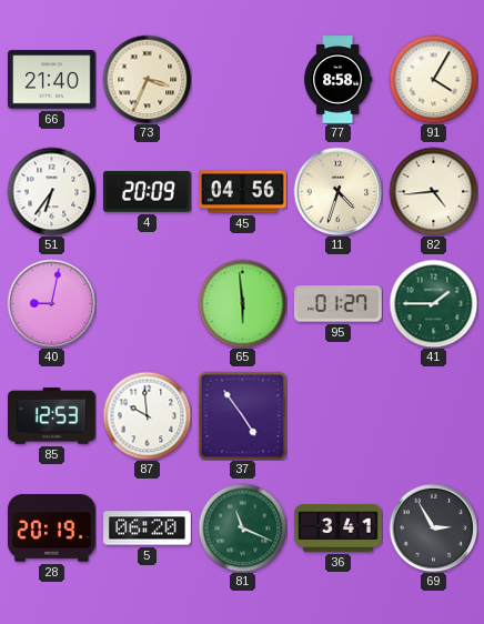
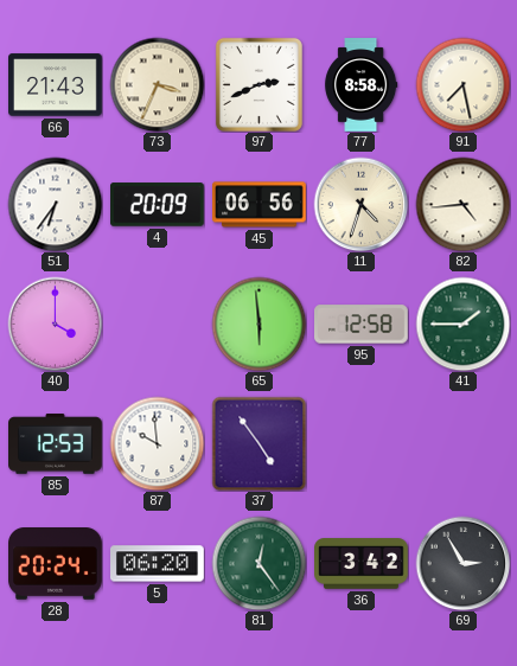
66: 21:40 -> 21:43
97: none -> 2:41
91: 4:05 -> 7:28
45: 04:56 -> 06:56
40: 9:02 -> 4:00
95: 01:27 -> 12:58
28: 20:19 -> 20:24
81: 11:19 -> 12:24
36: 3:41 -> 3:42
